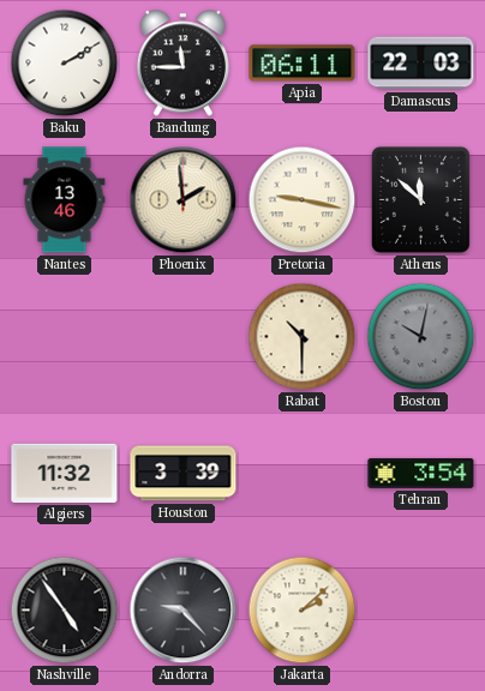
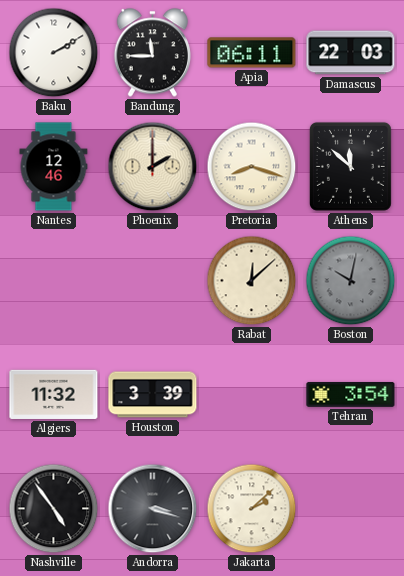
Nantes: 13:46 -> 12:46
Phoenix: 1:59 -> 2:00
Pretoria: 9:17 -> 8:18
Rabat: 10:30 -> 12:08
Andorra: 9:23 -> 3:18
